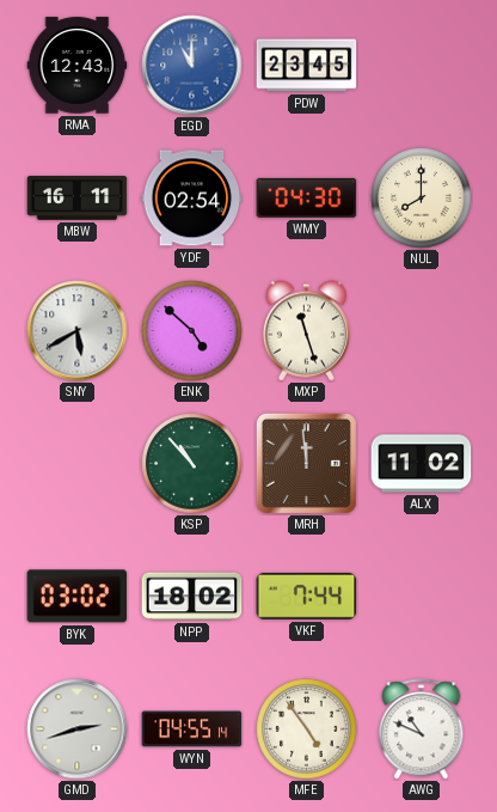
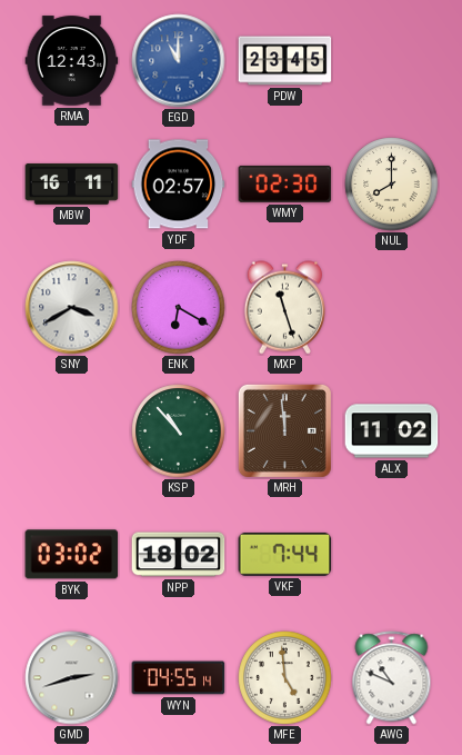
YDF: 02:54 -> 02:57
WMY: 04:30 -> 02:30
SNY: 5:40 -> 3:40
ENK: 4:52 -> 6:20
MFE: 4:54 -> 4:59
